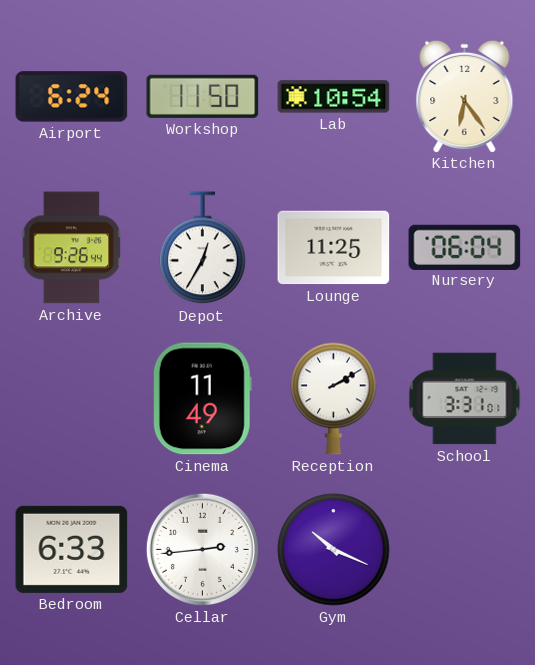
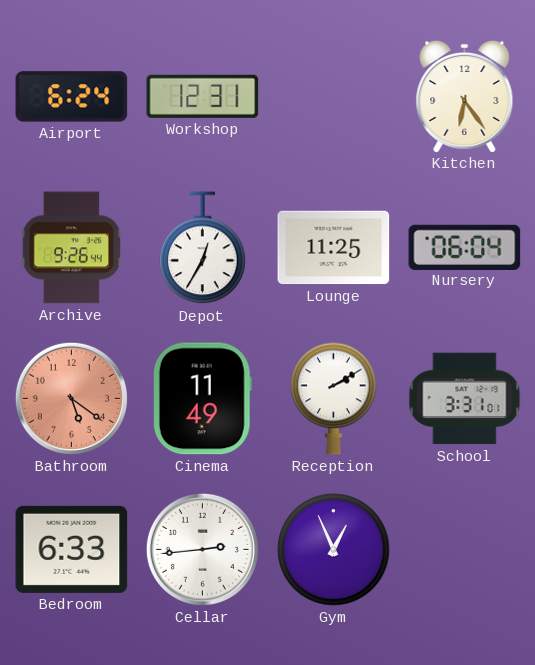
Workshop: 11:50 -> 12:31
Lab: 10:54 -> none
Bathroom: none -> 5:21
Gym: 10:19 -> 12:56
